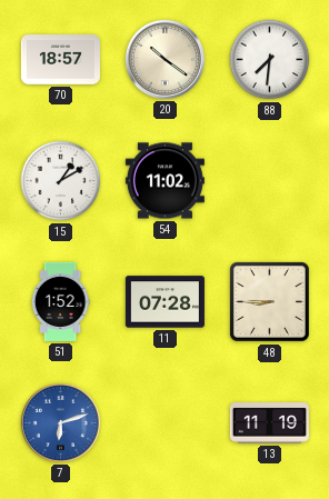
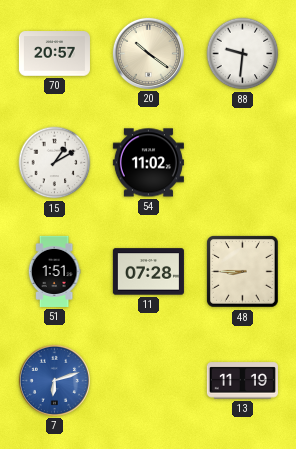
70: 18:57 -> 20:57
88: 7:31 -> 9:31
51: 1:52 -> 1:51
